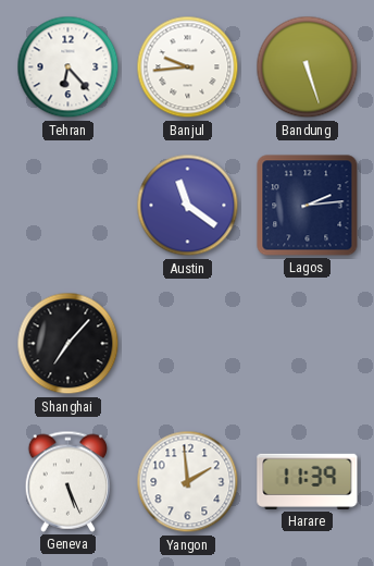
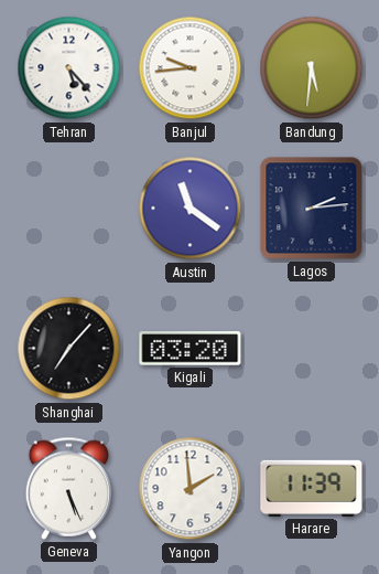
Tehran: 6:23 -> 5:23
Bandung: 5:27 -> 5:31
Kigali: none -> 03:20
